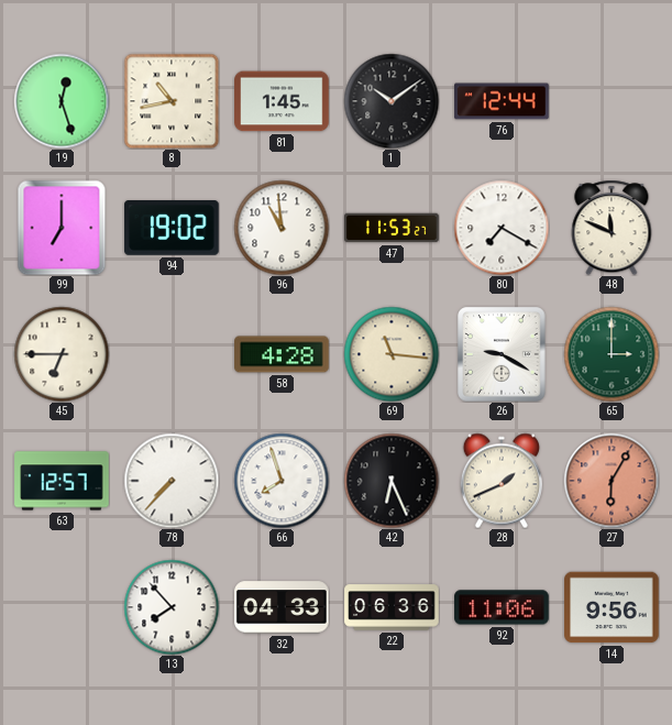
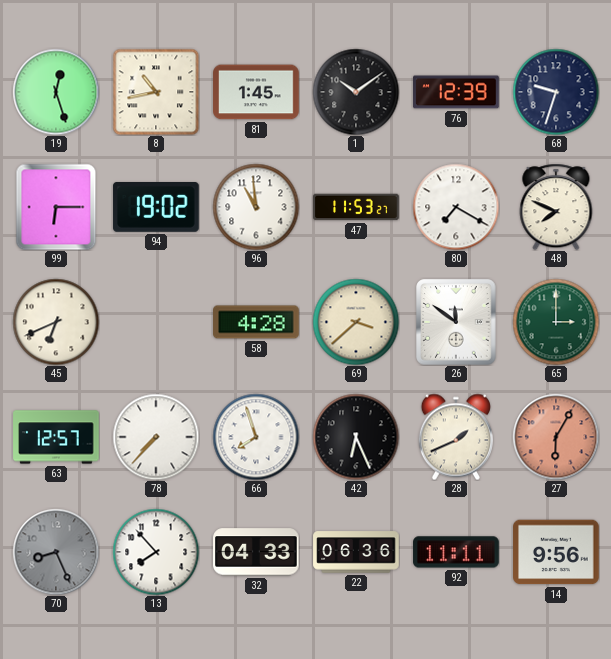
76: 12:44 -> 12:39
68: none -> 9:33
99: 7:00 -> 6:15
48: 11:49 -> 7:49
45: 6:45 -> 6:41
69: 11:16 -> 3:38
26: 9:20 -> 11:51
70: none -> 8:26
92: 11:06 -> 11:11
